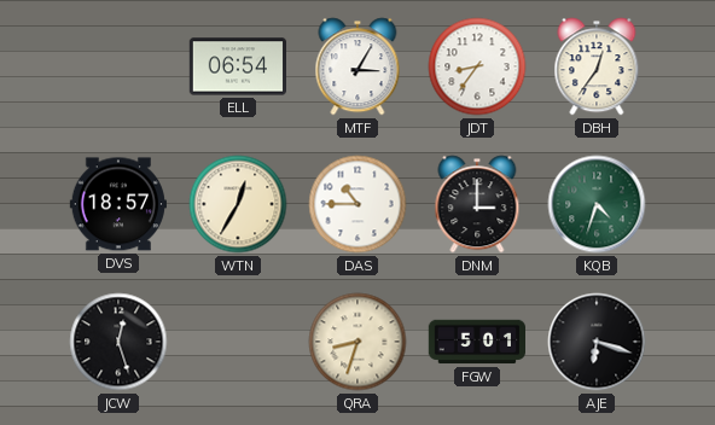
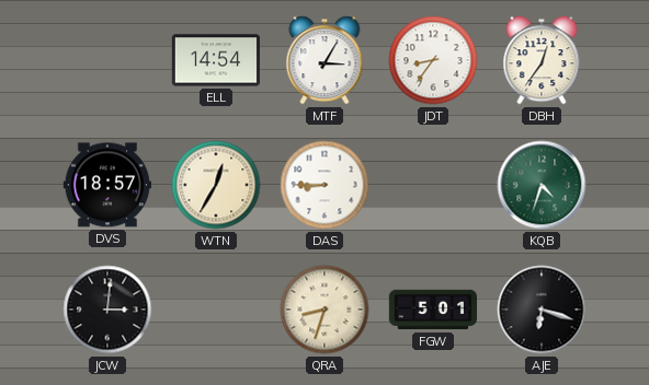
ELL: 06:54 -> 14:54
DAS: 10:45 -> 8:45
DNM: 3:00 -> none
JCW: 12:27 -> 3:01
